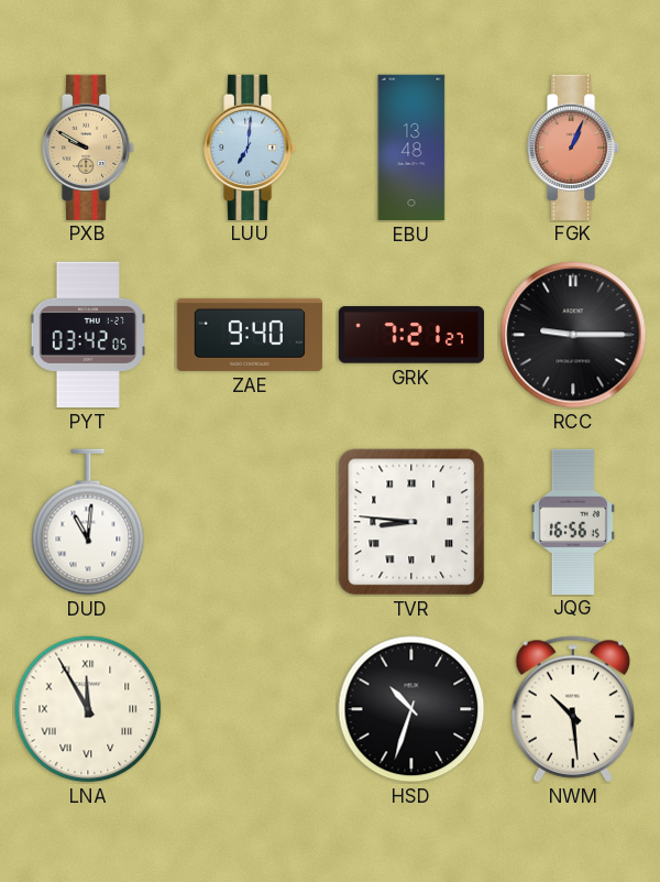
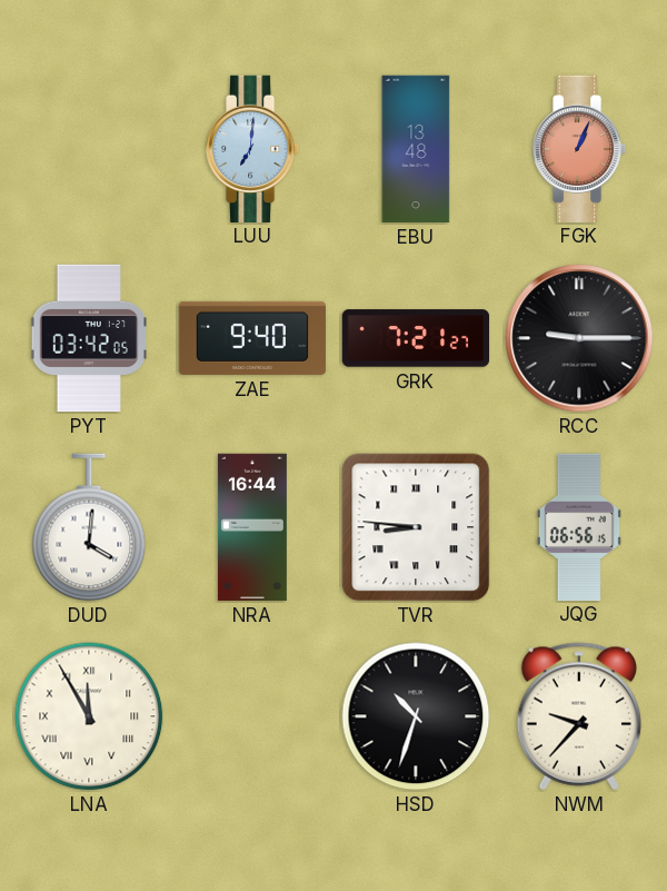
PXB: 9:50 -> none
DUD: 11:01 -> 4:01
NRA: none -> 16:44
JQG: 16:56 -> 06:56
NWM: 10:29 -> 9:37
